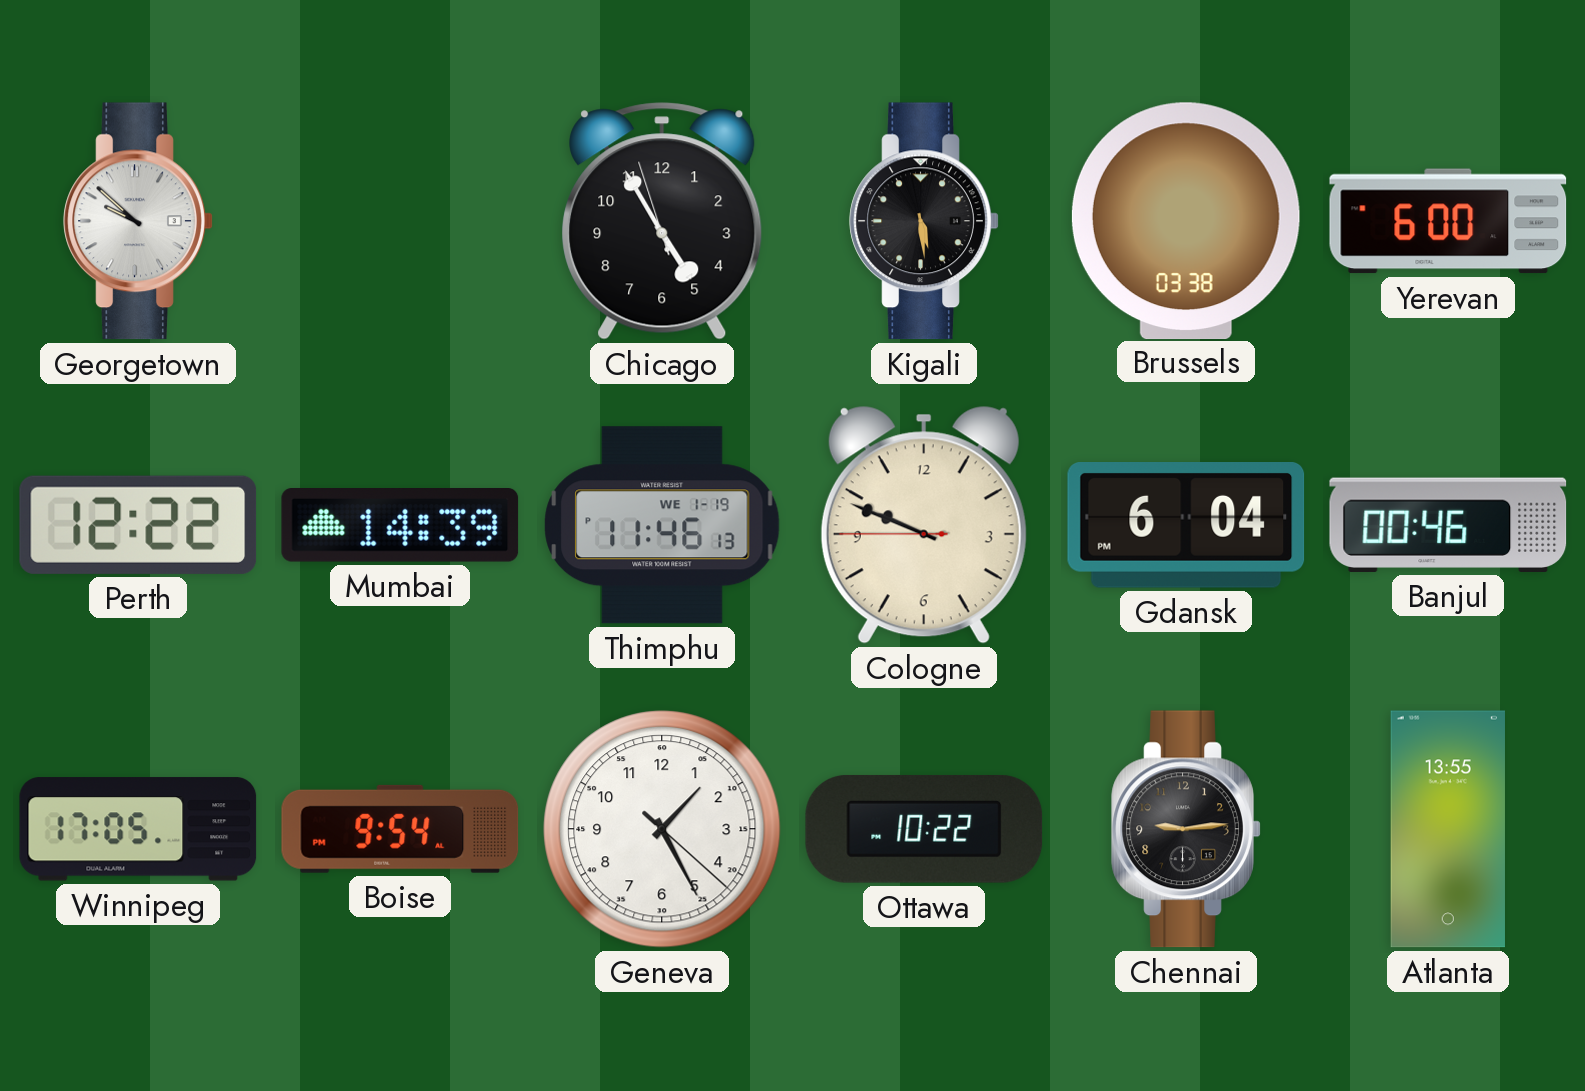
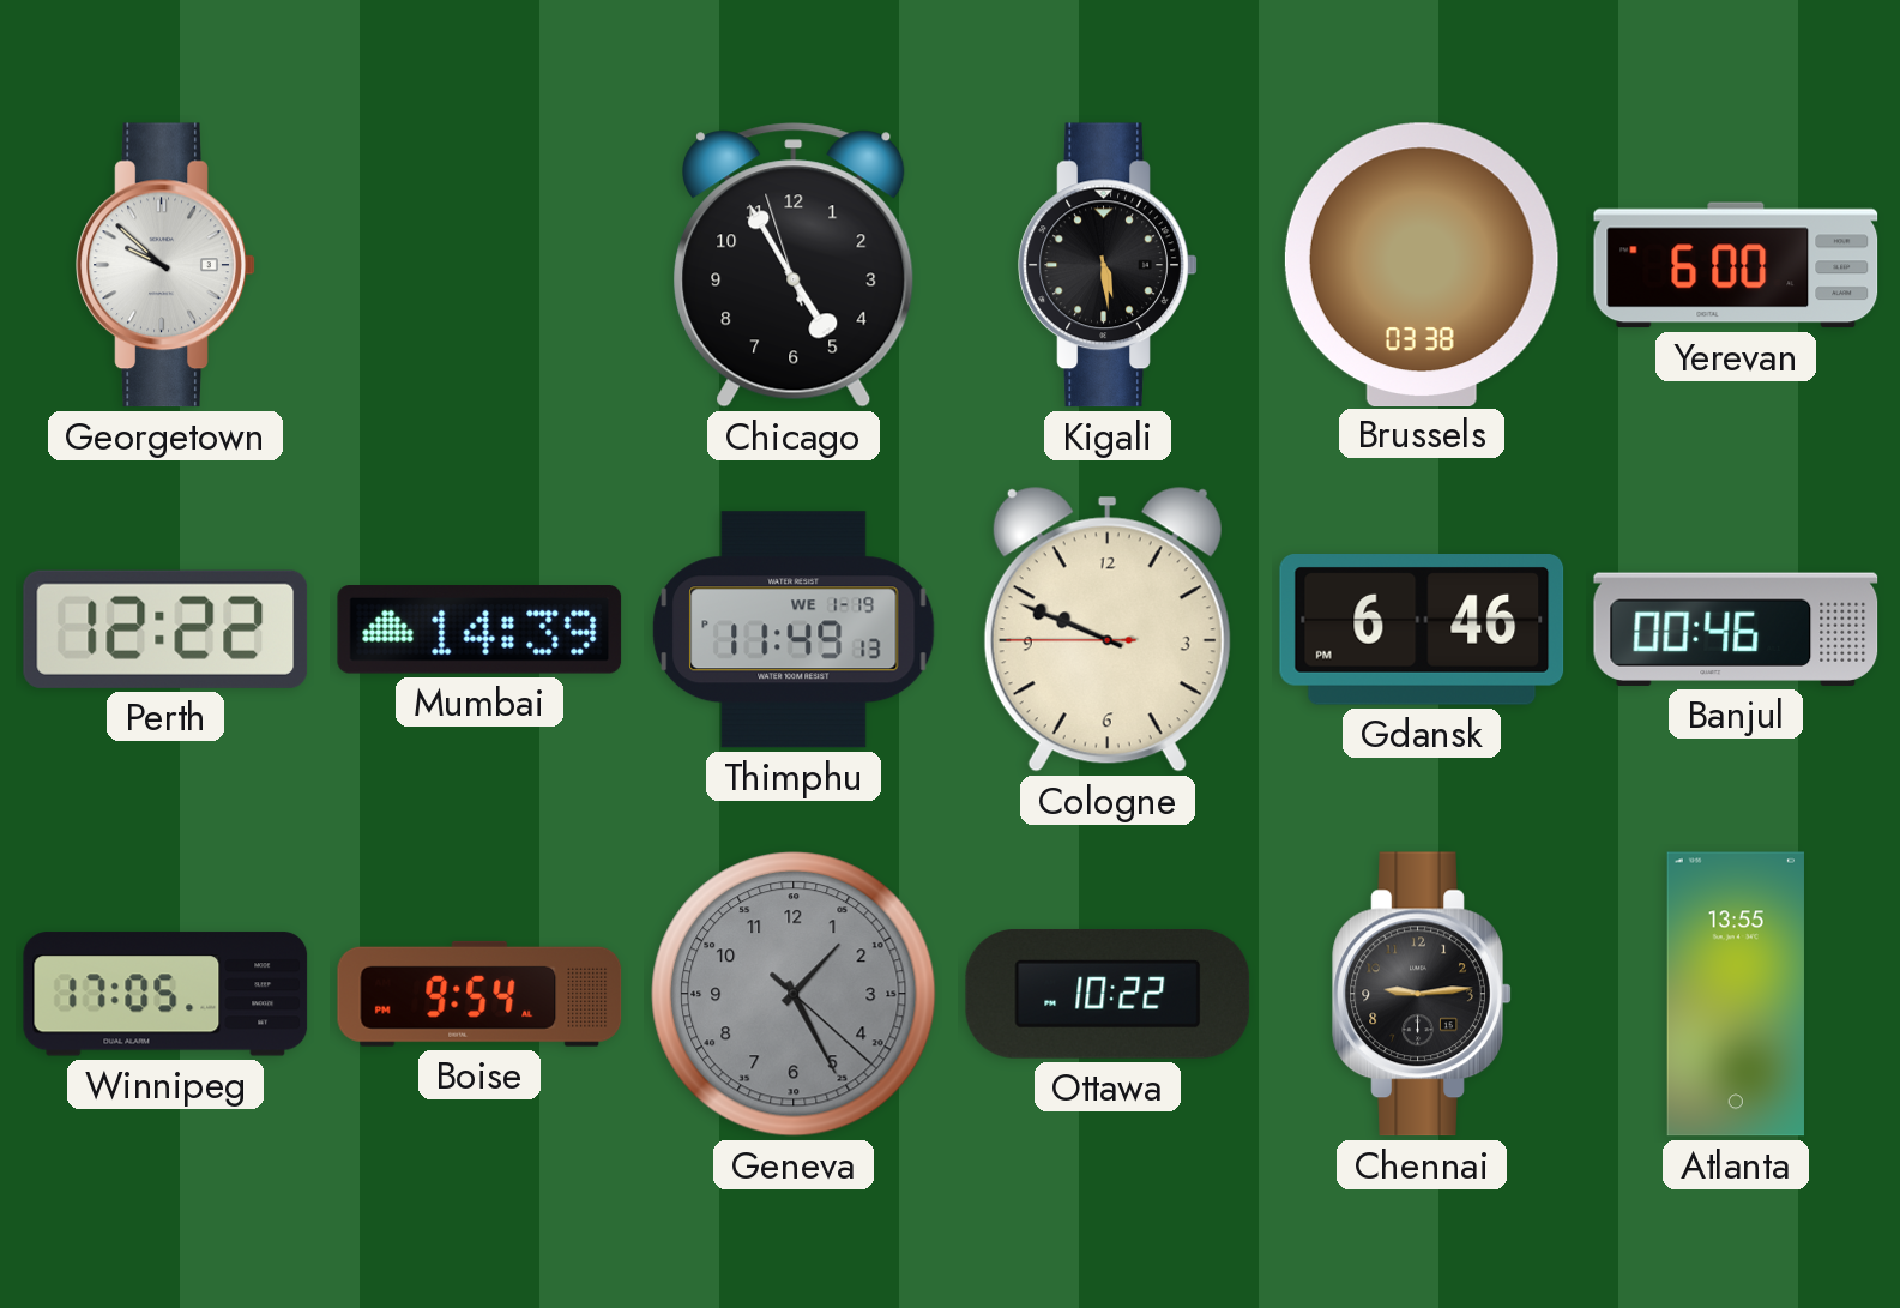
Thimphu: 11:46 -> 11:49
Gdansk: 6:04 -> 6:46
Geneva dial: white -> grey
